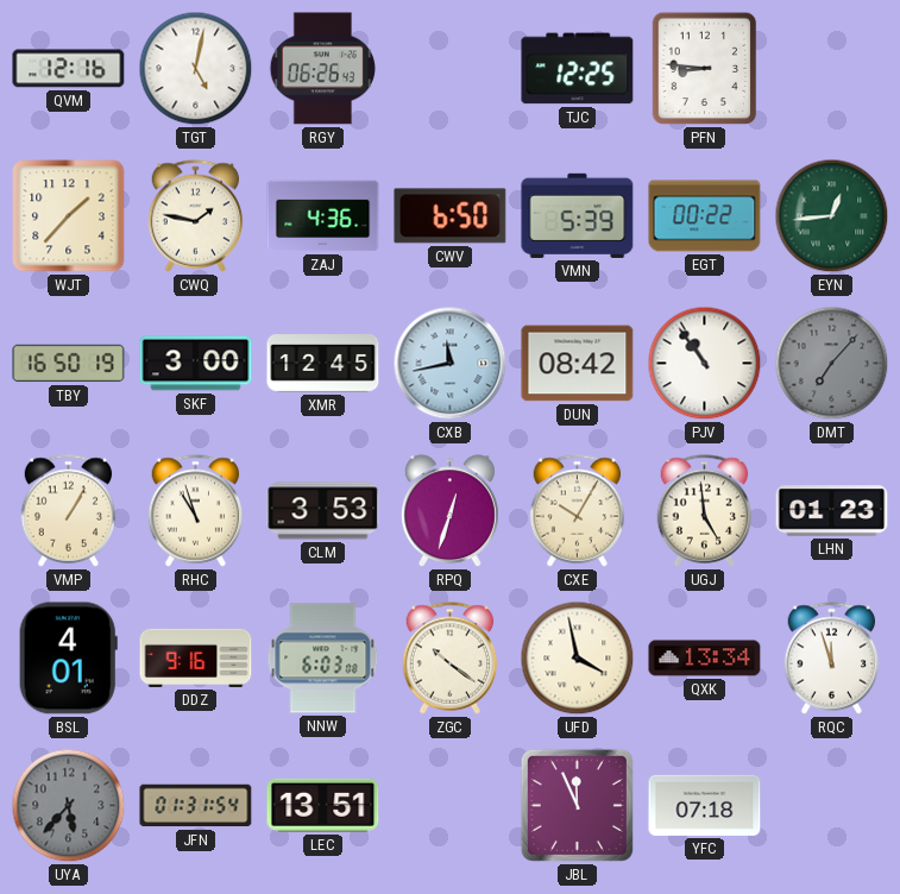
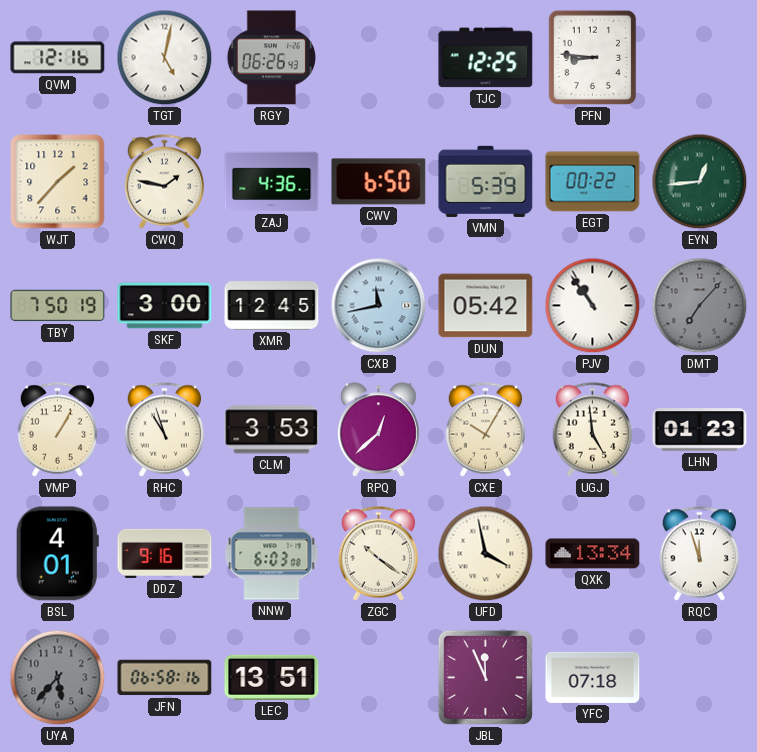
TBY: 16:50 -> 7:50
DUN: 08:42 -> 05:42
RPQ: 12:33 -> 12:38
JFN: 01:31 -> 06:58
